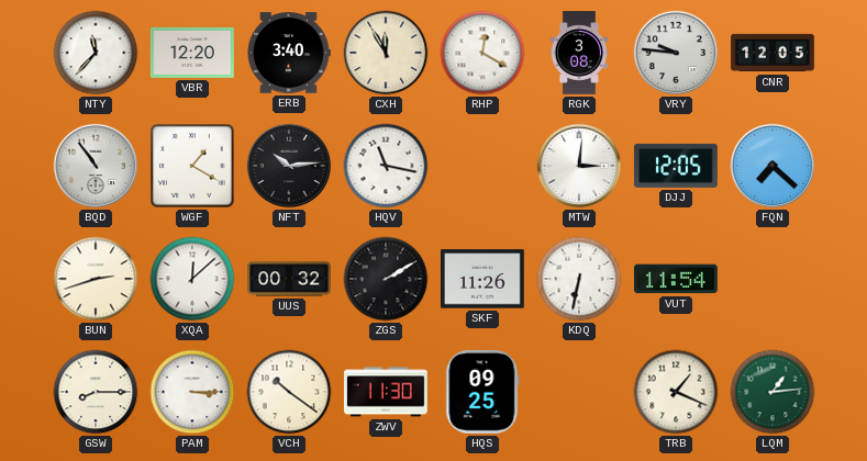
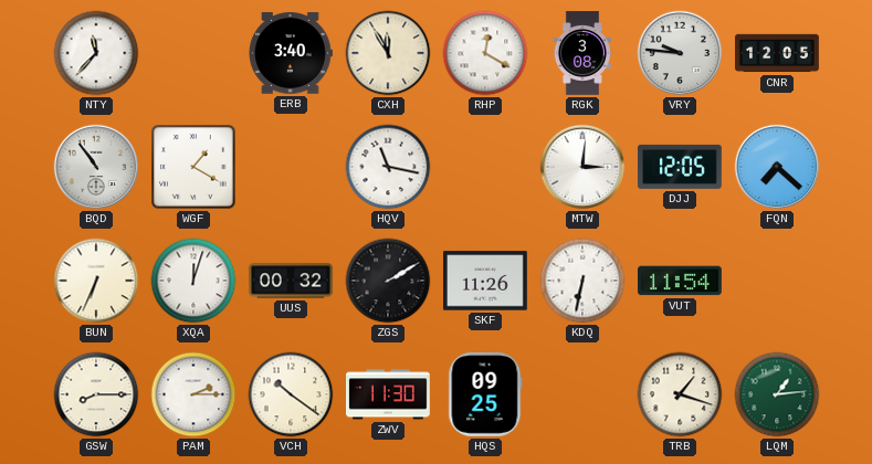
VBR: 12:20 -> none
NFT: 10:14 -> none
BUN: 2:42 -> 6:34
XQA: 12:08 -> 12:03
PAM: 3:15 -> 2:15
TRB: 1:19 -> 1:18
